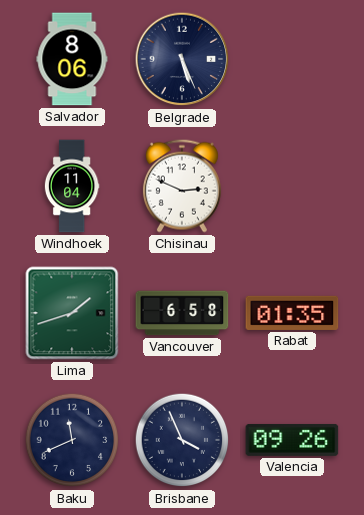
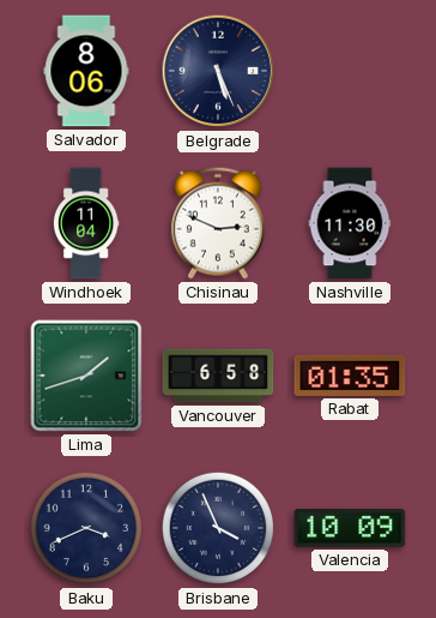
Nashville: none -> 11:30
Baku: 11:41 -> 3:41
Valencia: 09:26 -> 10:09
